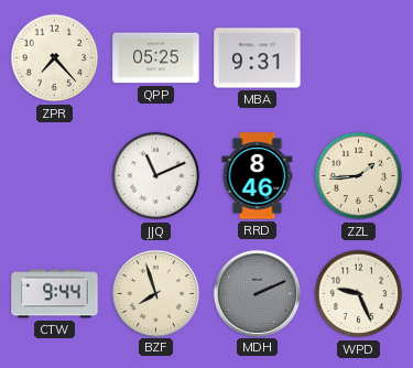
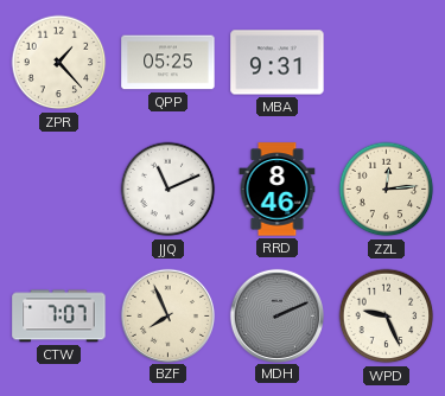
ZPR: 7:23 -> 1:23
ZZL: 1:44 -> 12:14
CTW: 9:44 -> 7:07
BZF: 7:57 -> 7:56
